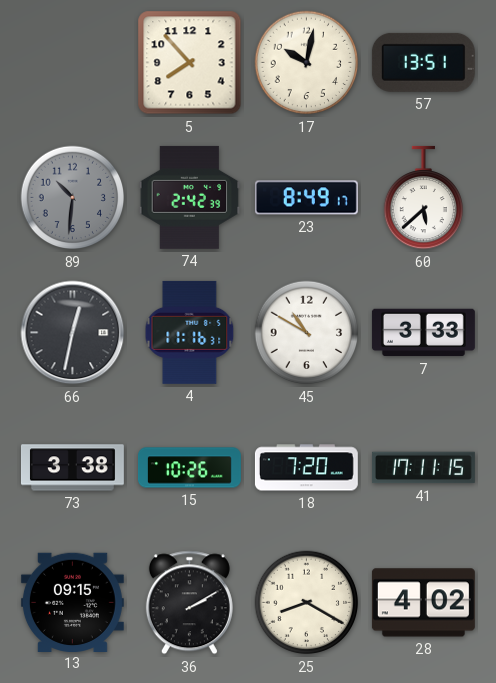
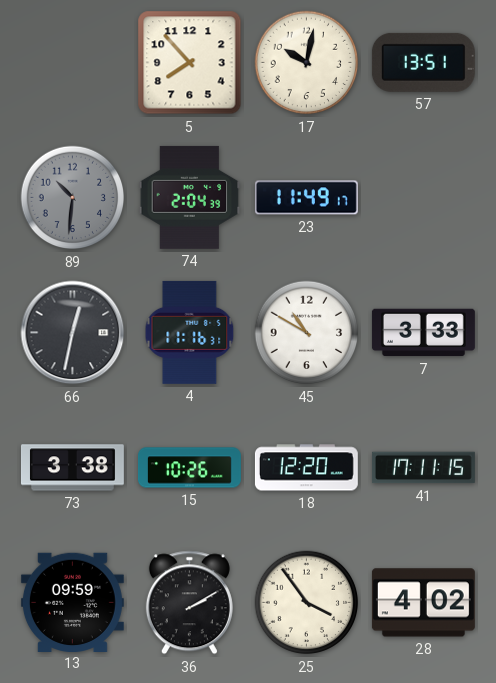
74: 2:42 -> 2:04
23: 8:49 -> 11:49
60: 5:38 -> none
18: 7:20 -> 12:20
13: 09:15 -> 09:59
25: 8:20 -> 3:54
